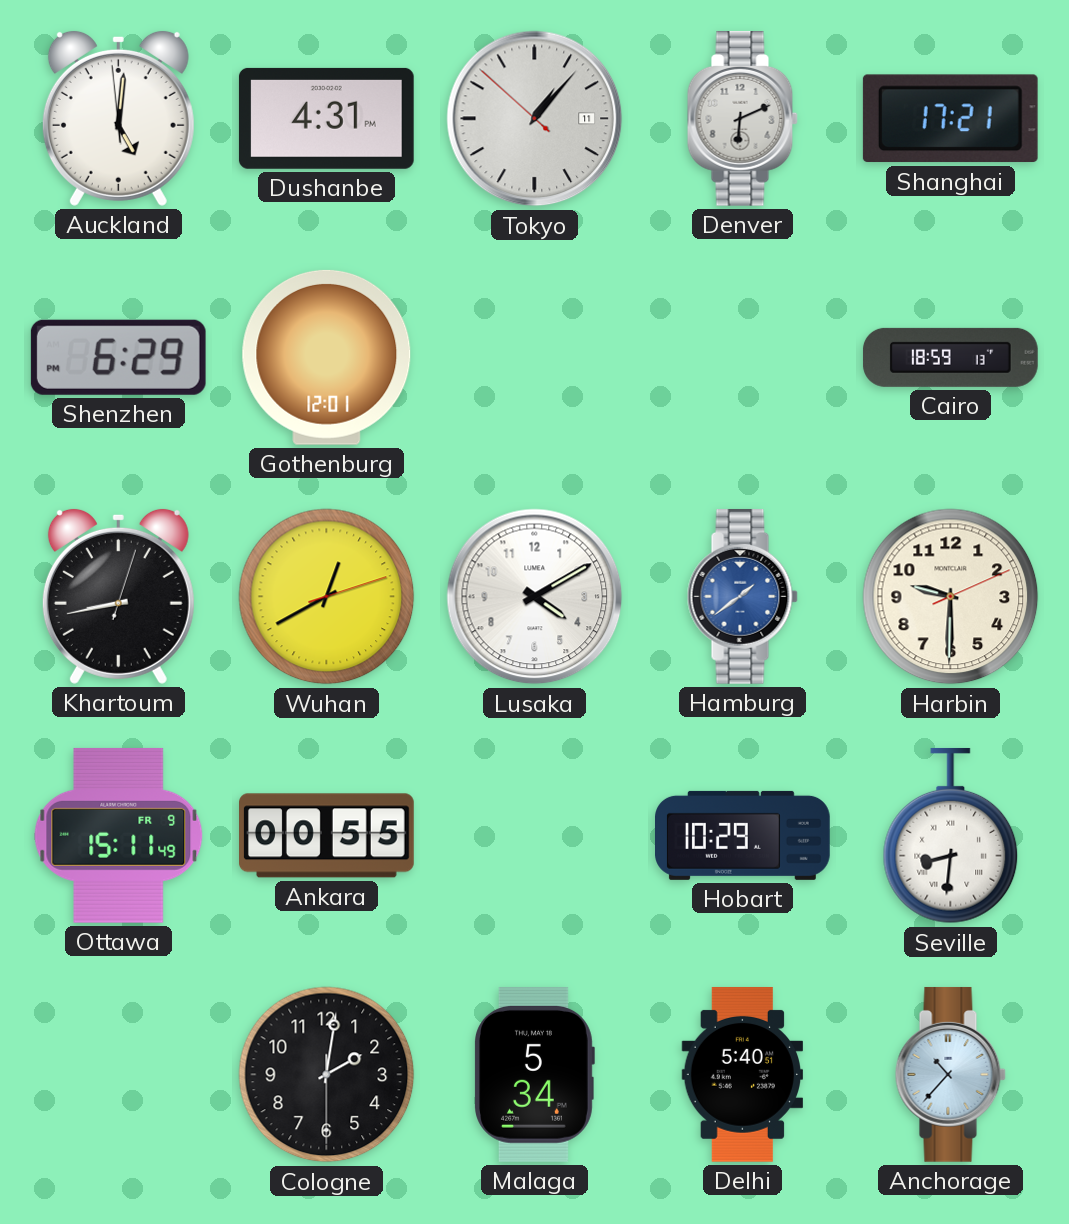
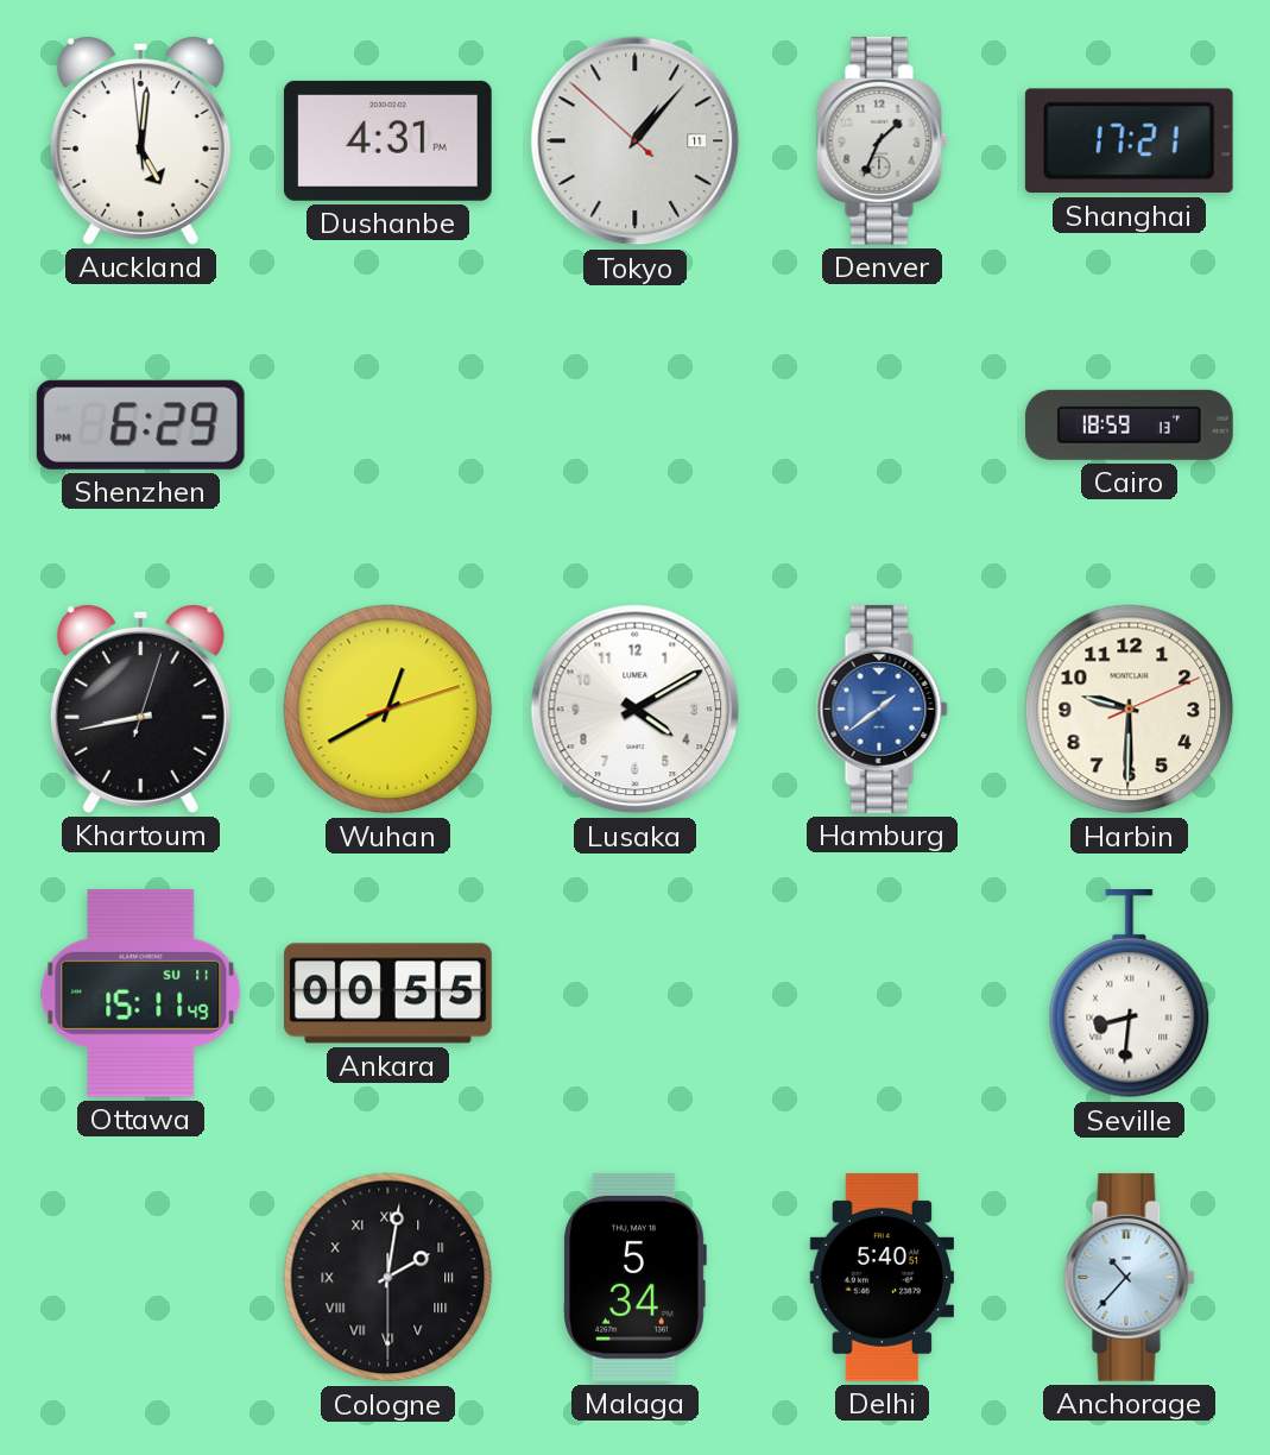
Denver: 6:11 -> 1:34
Gothenburg: 12:01 -> none
Ottawa date: FR 9 -> SU 11
Hobart: 10:29 -> none
Cologne numerals: Arabic -> Roman
